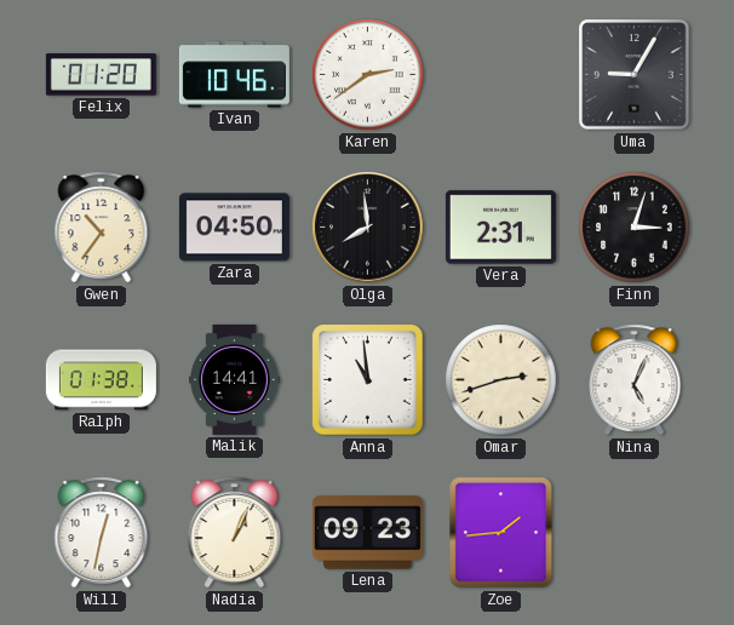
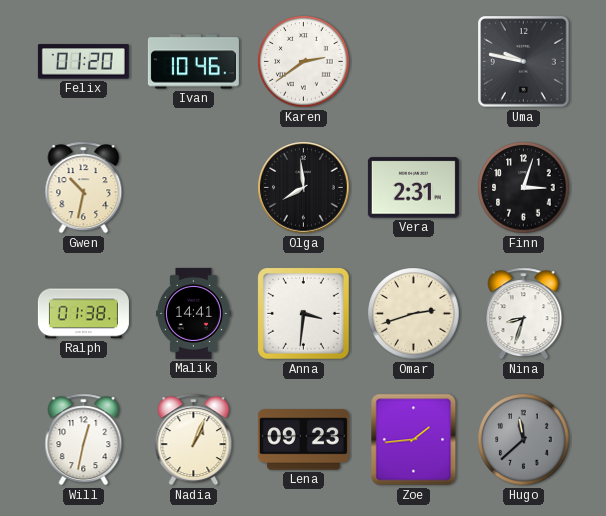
Uma: 9:05 -> 9:47
Gwen: 10:36 -> 10:32
Zara: 04:50 -> none
Anna: 10:59 -> 3:31
Nina: 5:04 -> 8:33
Hugo: none -> 11:38
